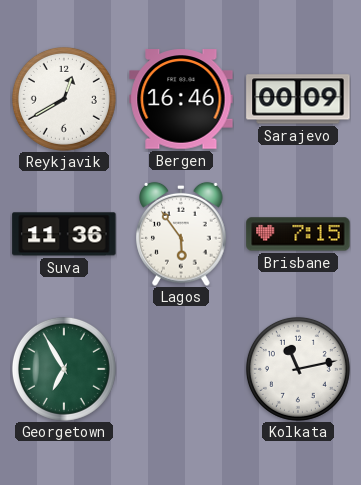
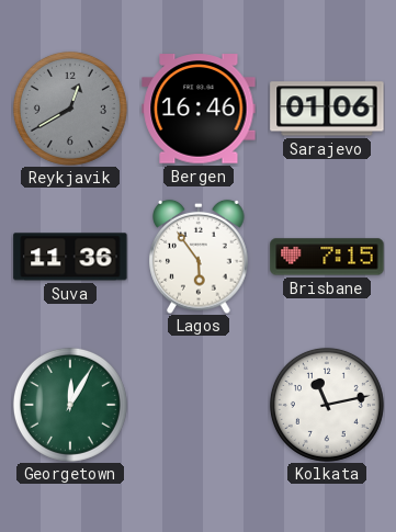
Reykjavik dial: white -> grey
Sarajevo: 00:09 -> 01:06
Georgetown: 6:55 -> 12:05
